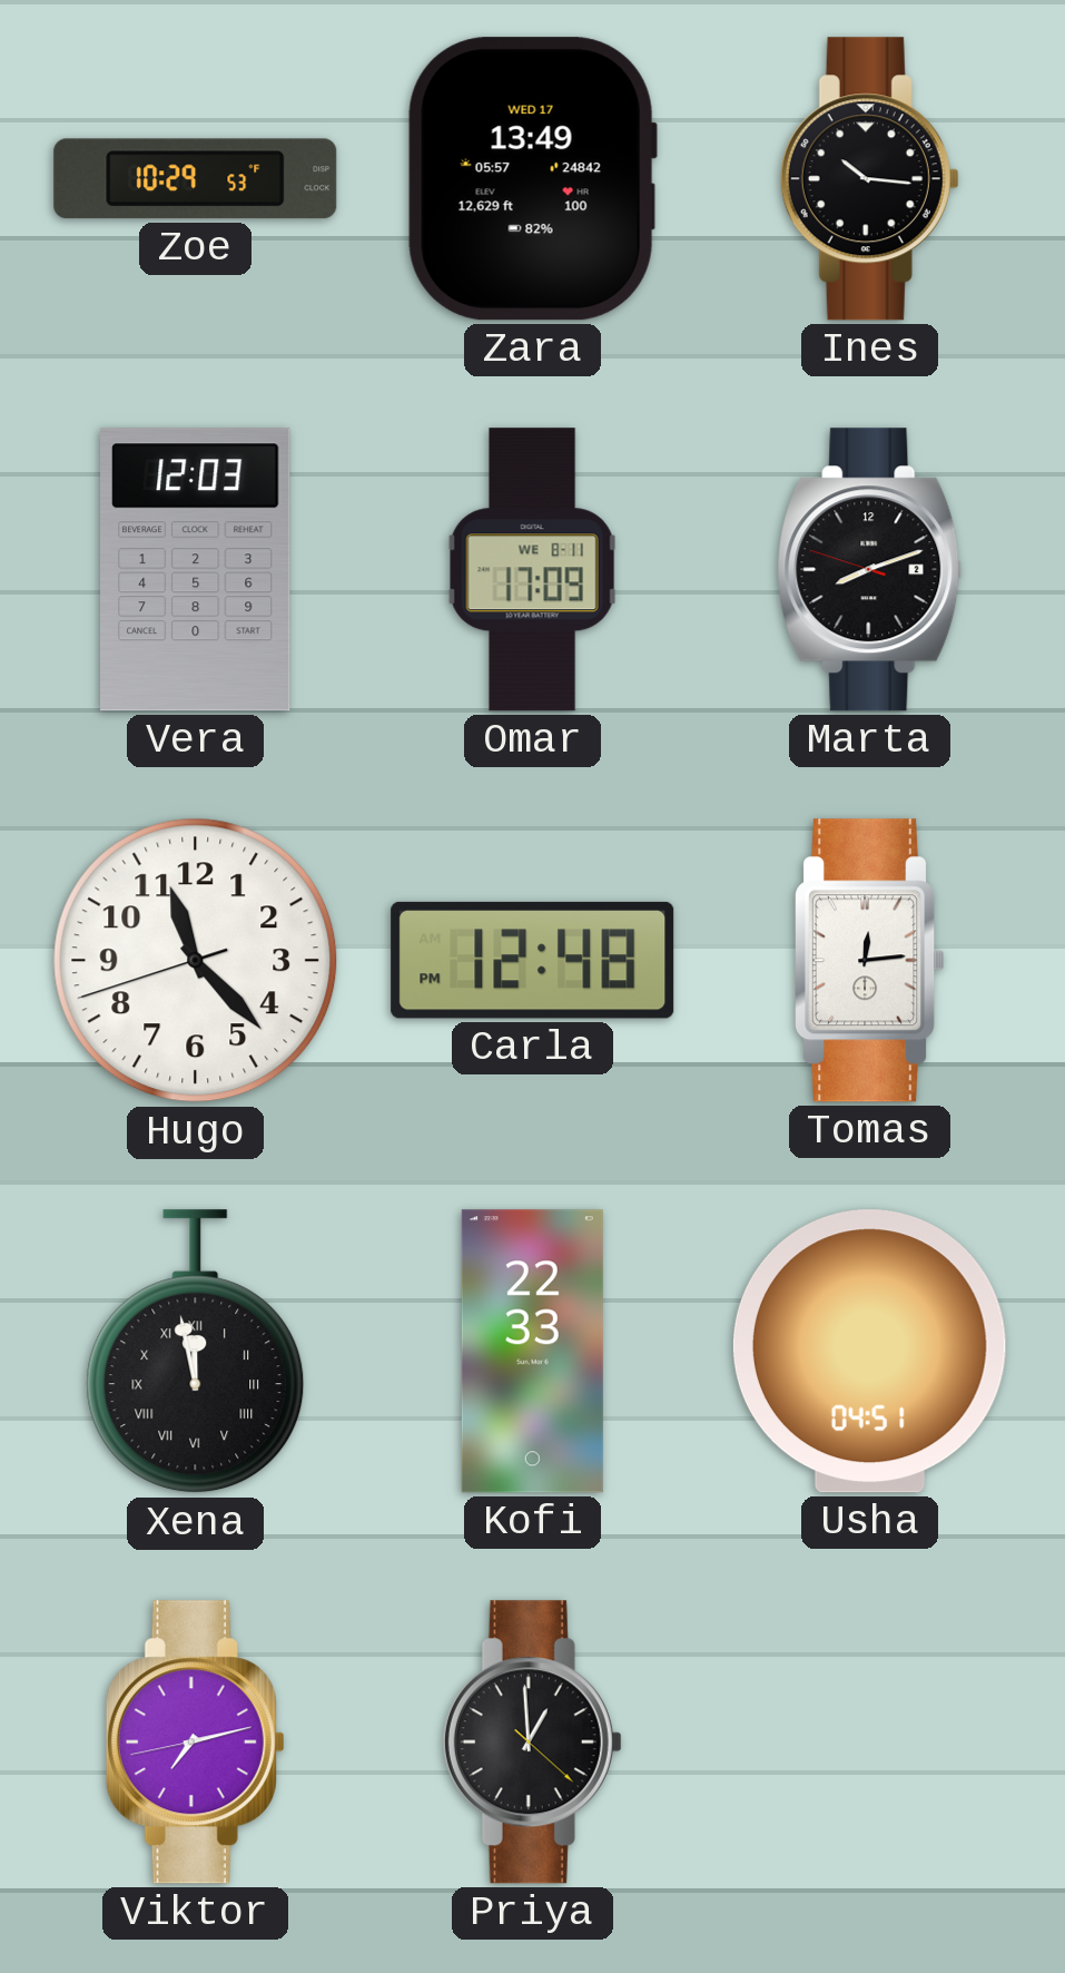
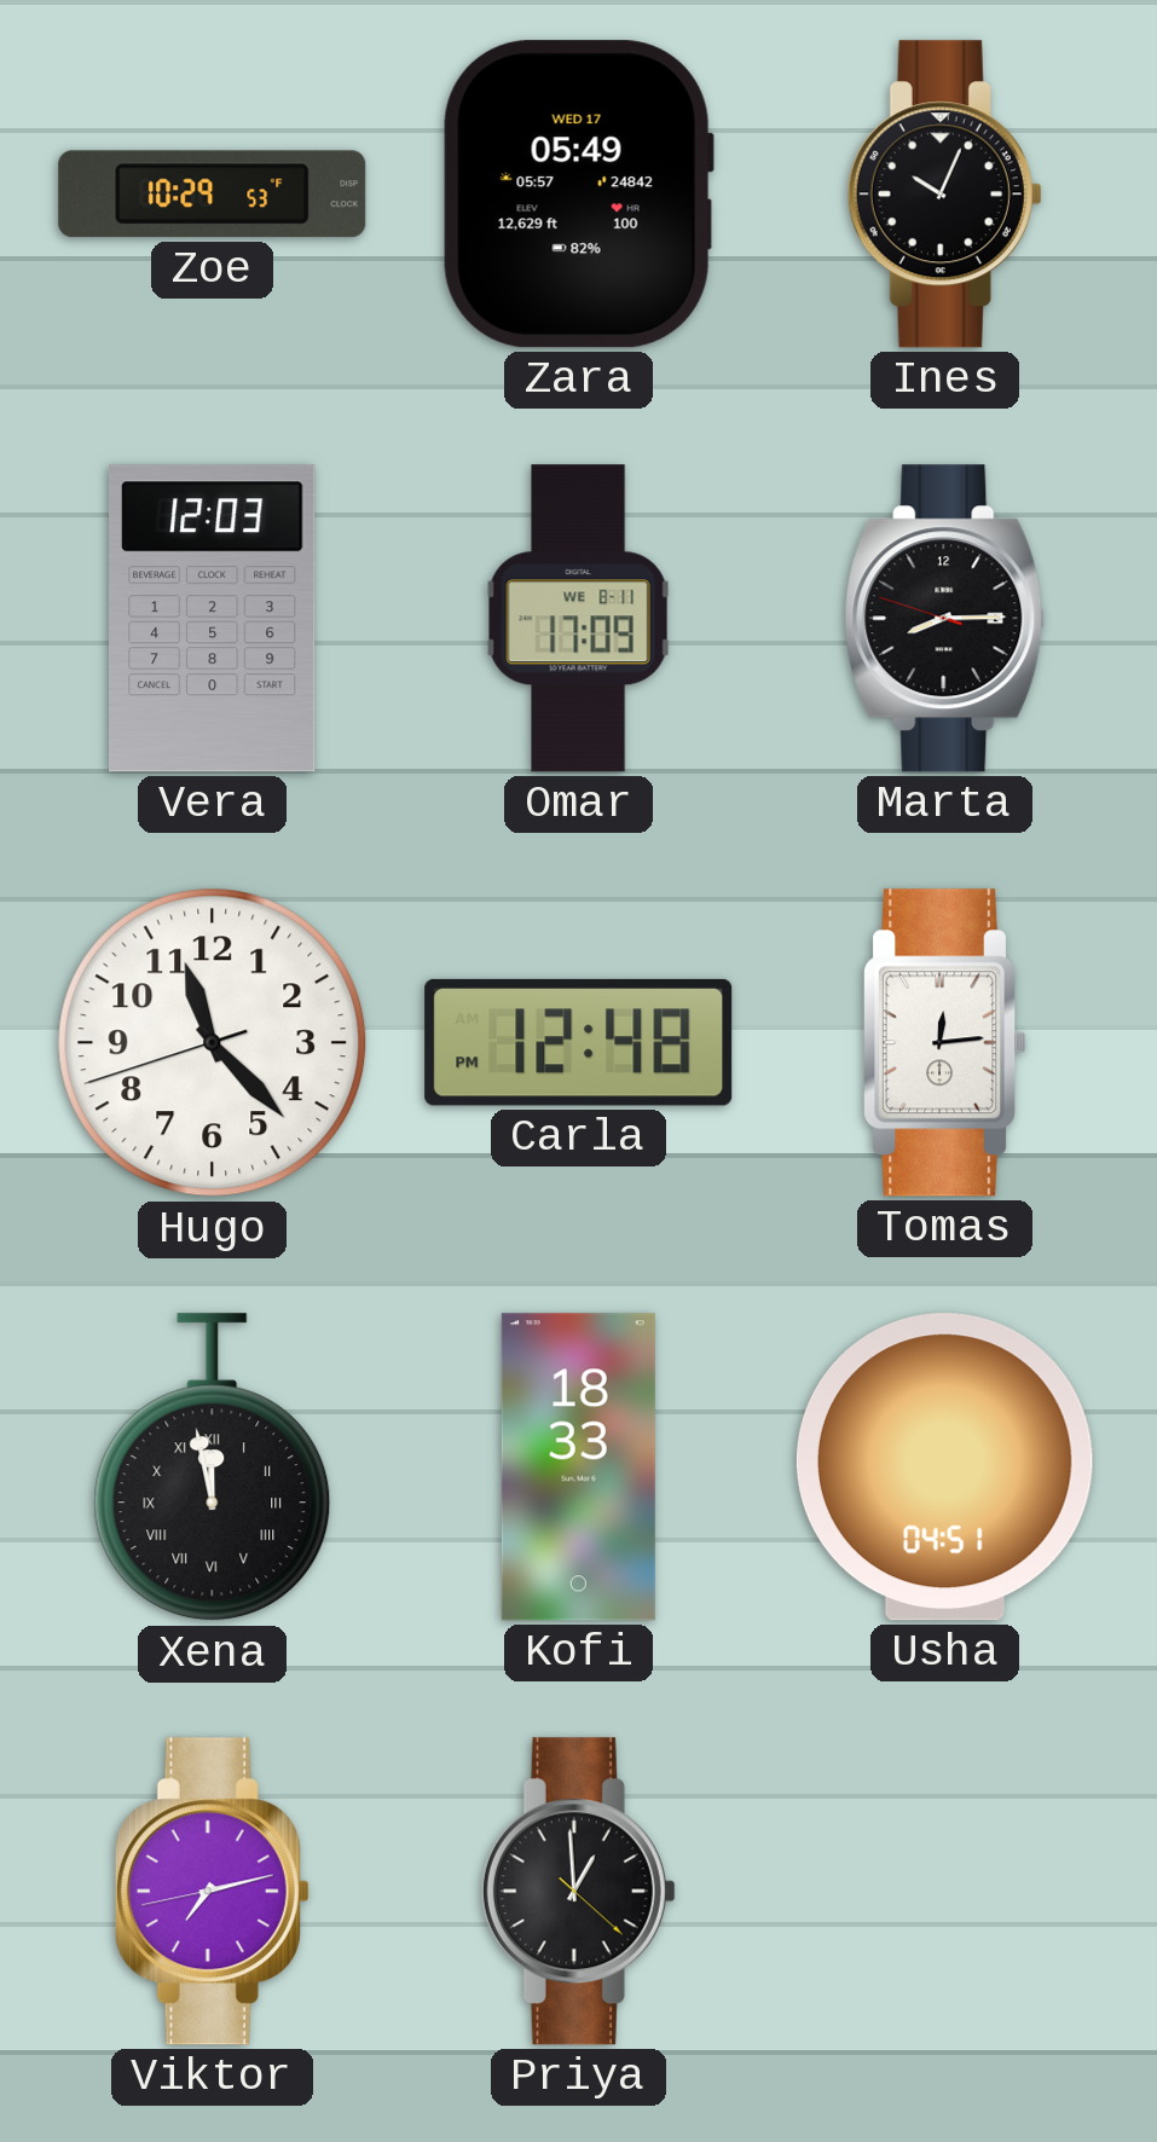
Zara: 13:49 -> 05:49
Ines: 10:16 -> 10:04
Marta: 8:11 -> 8:14
Kofi: 22:33 -> 18:33
